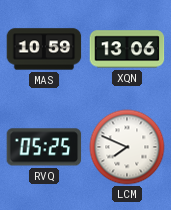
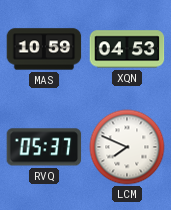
XQN: 13:06 -> 04:53
RVQ: 05:25 -> 05:37
